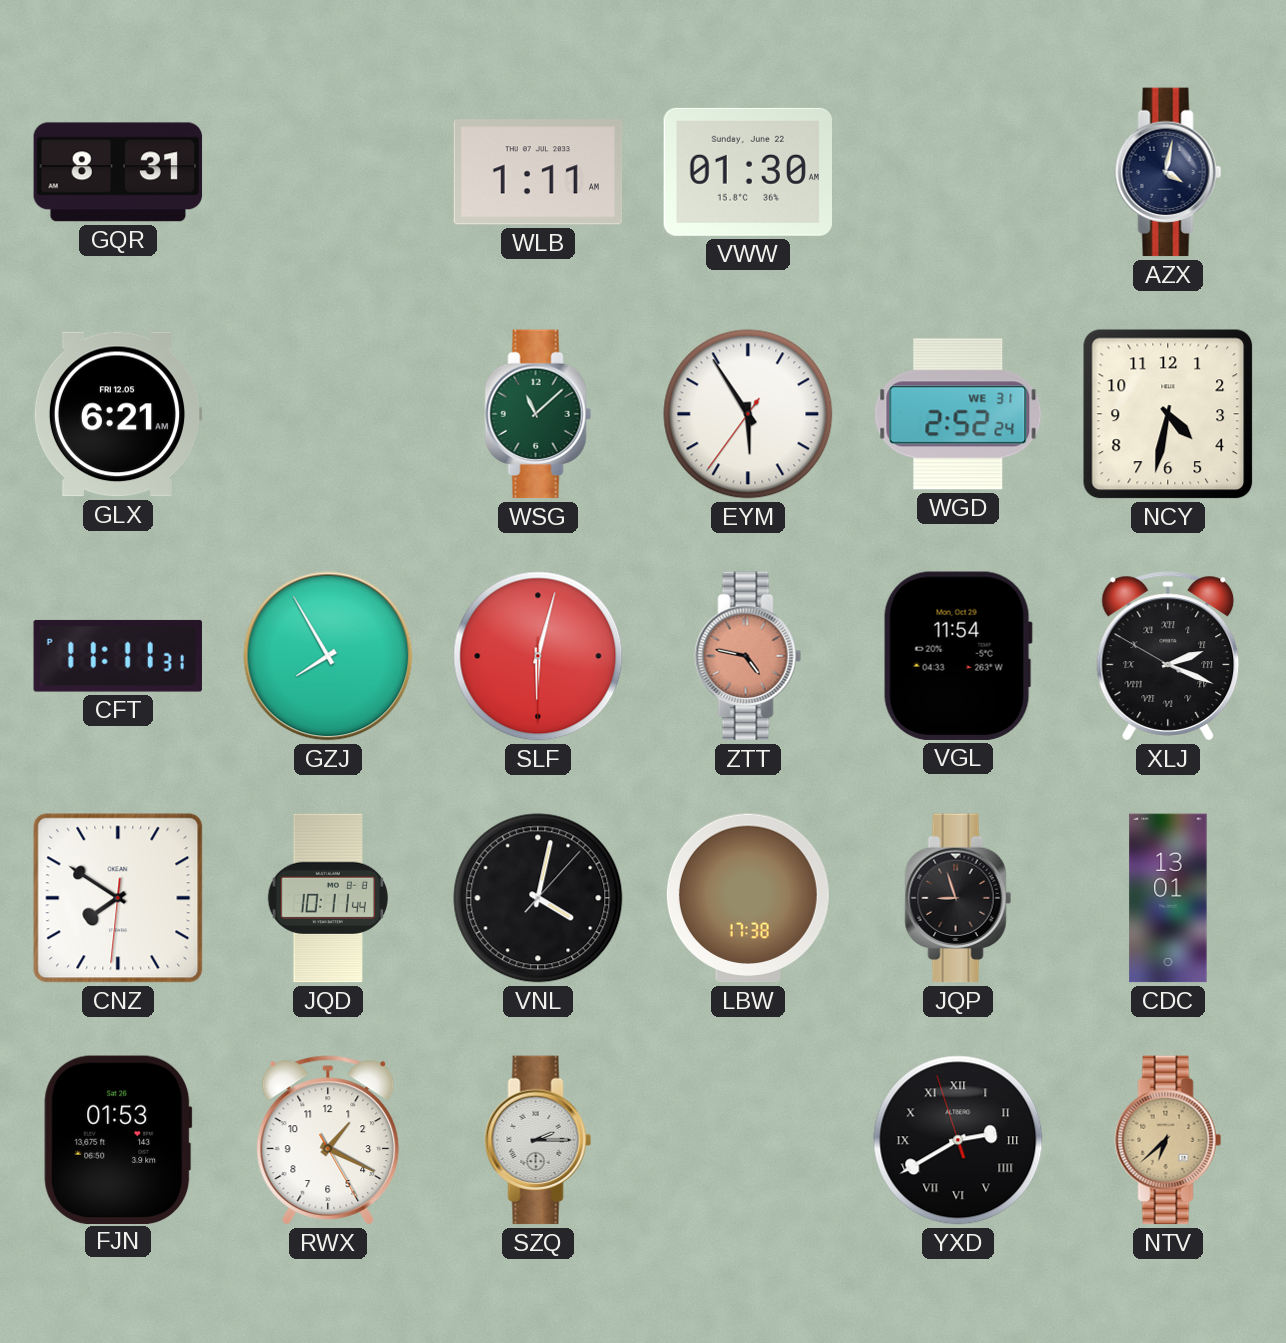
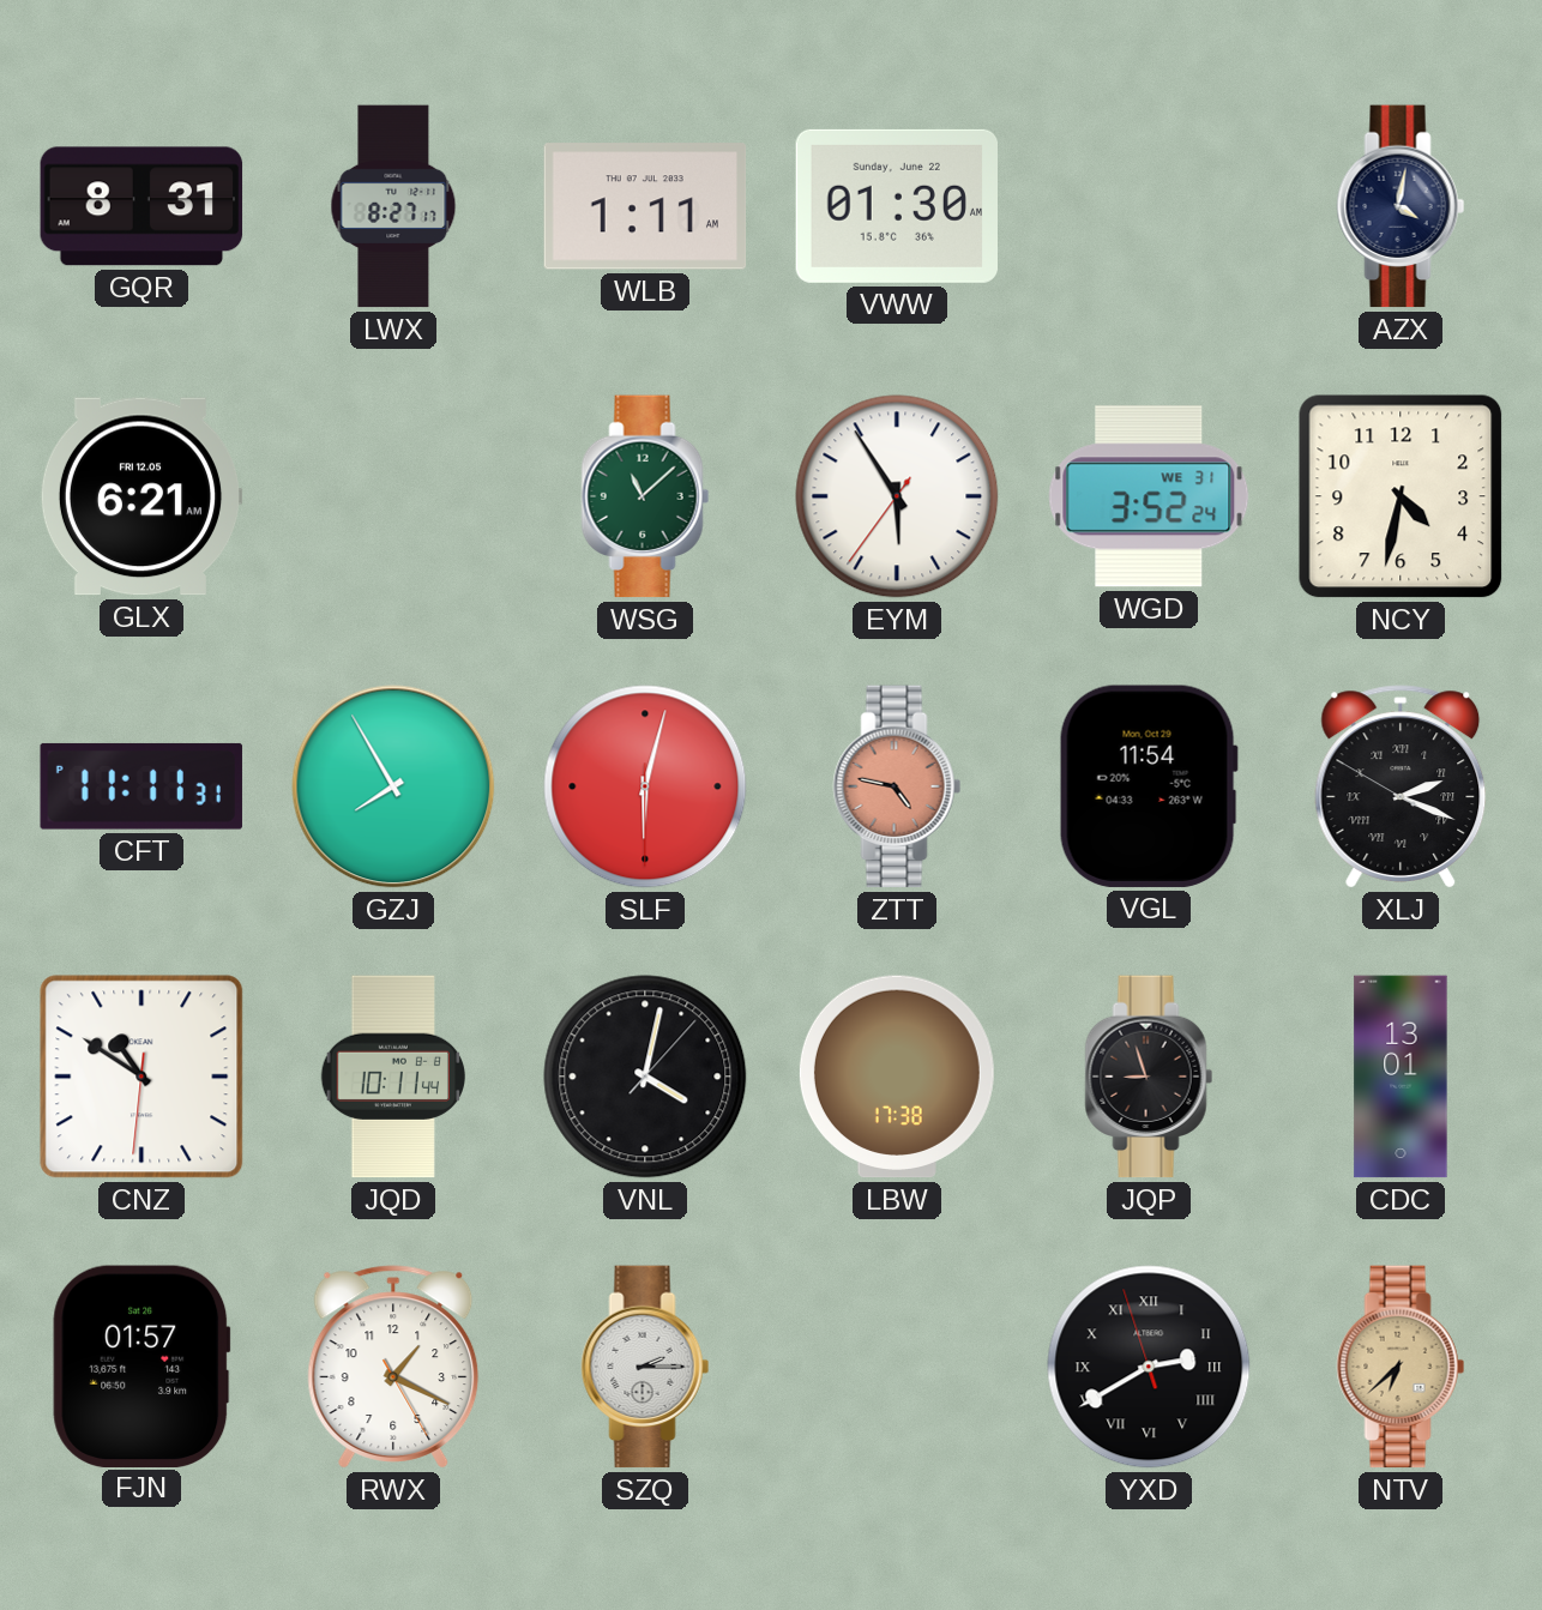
LWX: none -> 8:27
WGD: 2:52 -> 3:52
CNZ: 7:50 -> 10:50
FJN: 01:53 -> 01:57
